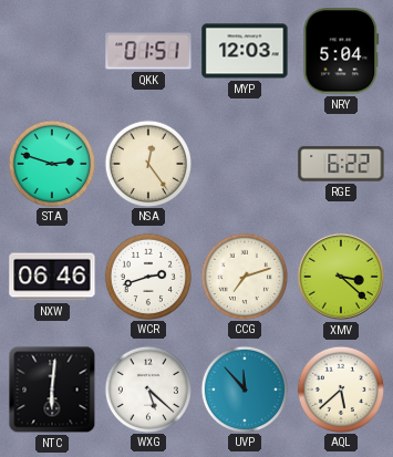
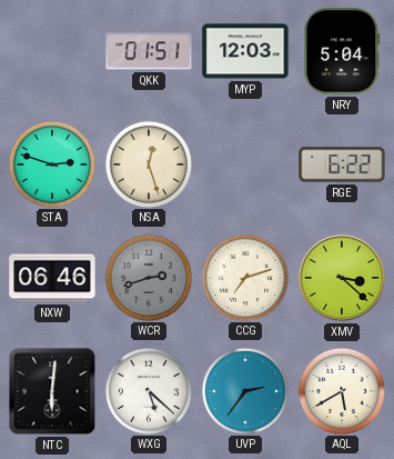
NSA: 12:24 -> 12:27
WCR dial: white -> grey
UVP: 11:53 -> 2:36
AQL: 5:38 -> 5:40
